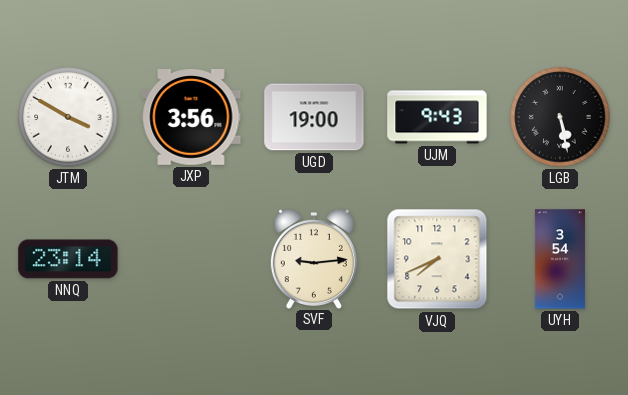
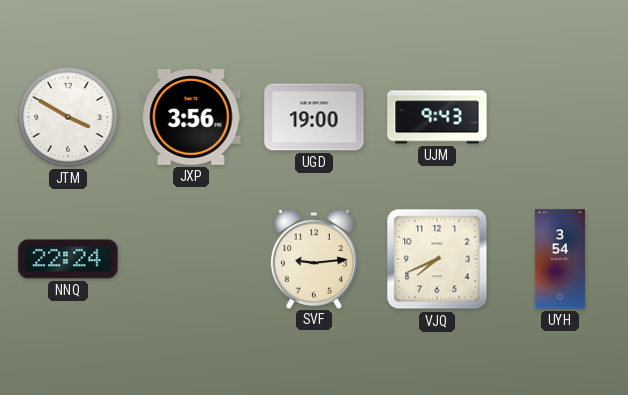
LGB: 5:28 -> none
NNQ: 23:14 -> 22:24
